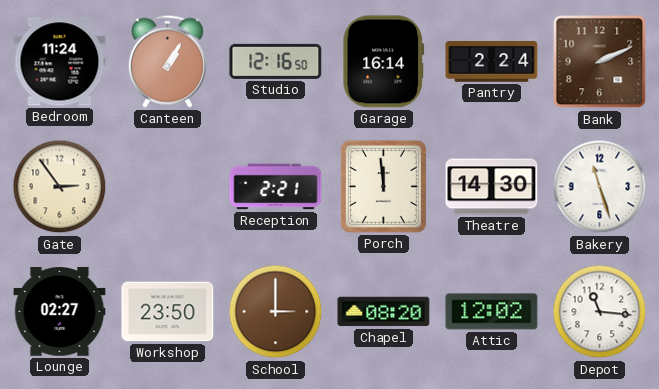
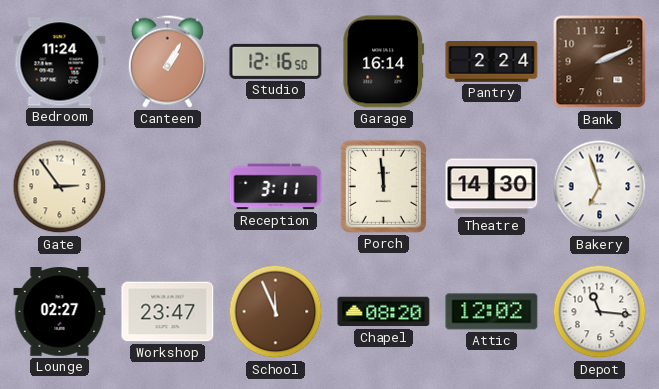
Reception: 2:21 -> 3:11
Bakery: 11:27 -> 6:57
Workshop: 23:50 -> 23:47
School: 3:00 -> 11:56
